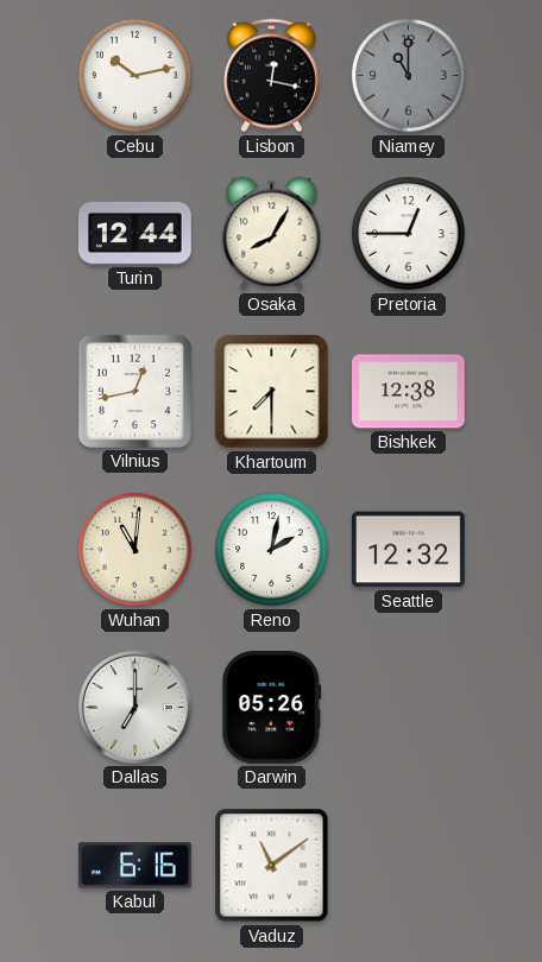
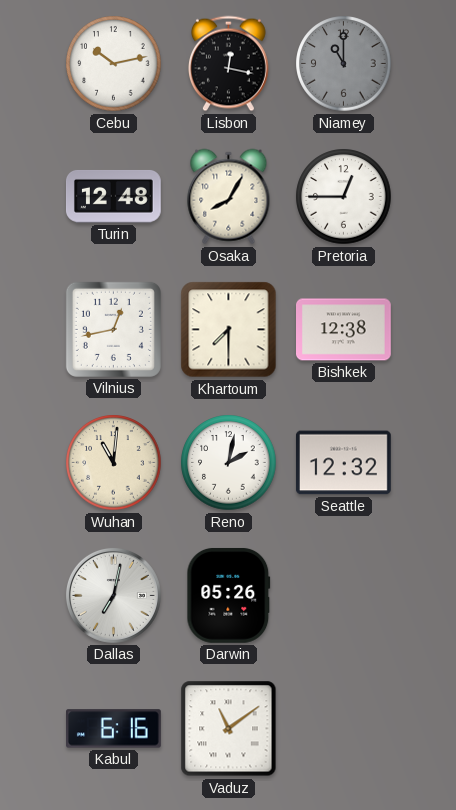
Turin: 12:44 -> 12:48
Dallas: 7:00 -> 7:02
